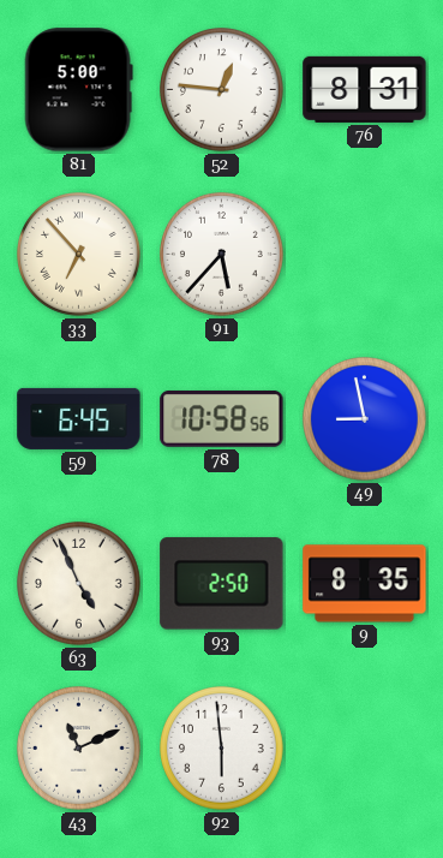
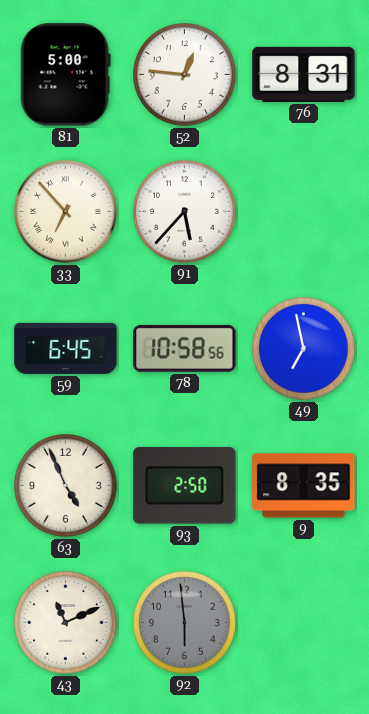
49: 8:58 -> 6:58
92 dial: white -> grey
